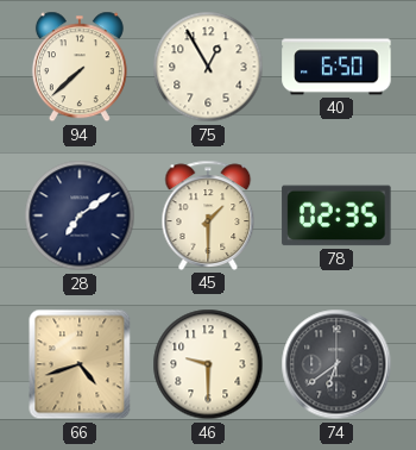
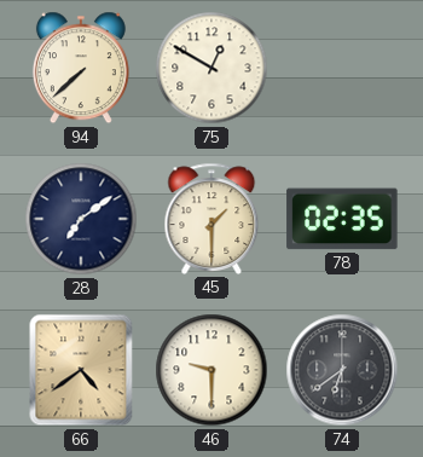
75: 12:55 -> 12:50
40: 6:50 -> none
66: 4:42 -> 4:39
